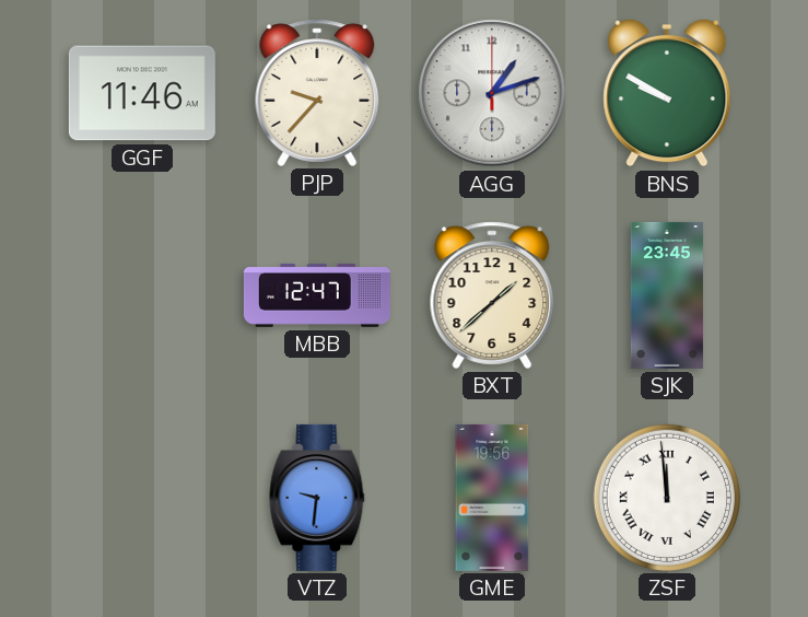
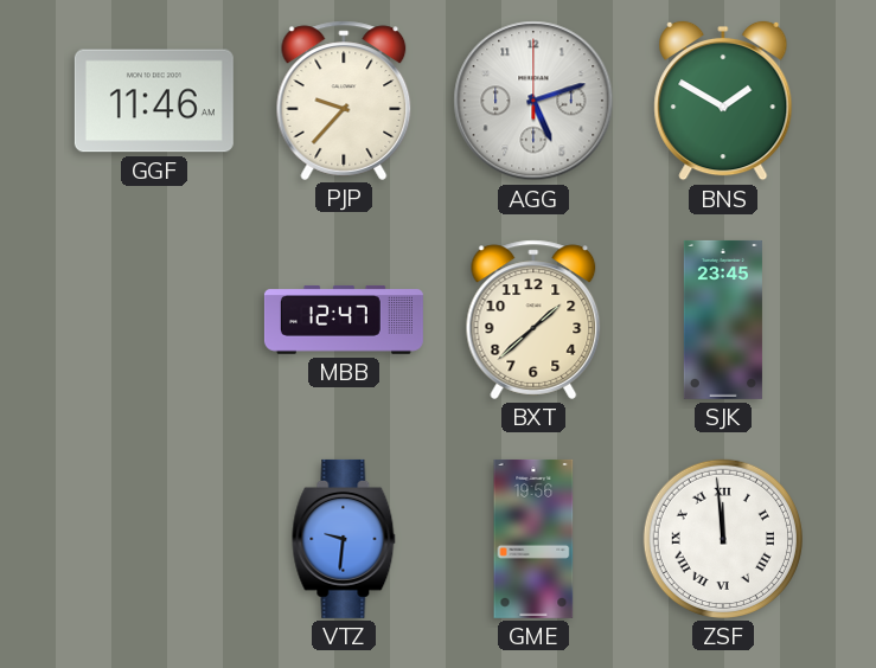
AGG: 1:12 -> 5:12
BNS: 9:50 -> 1:50
